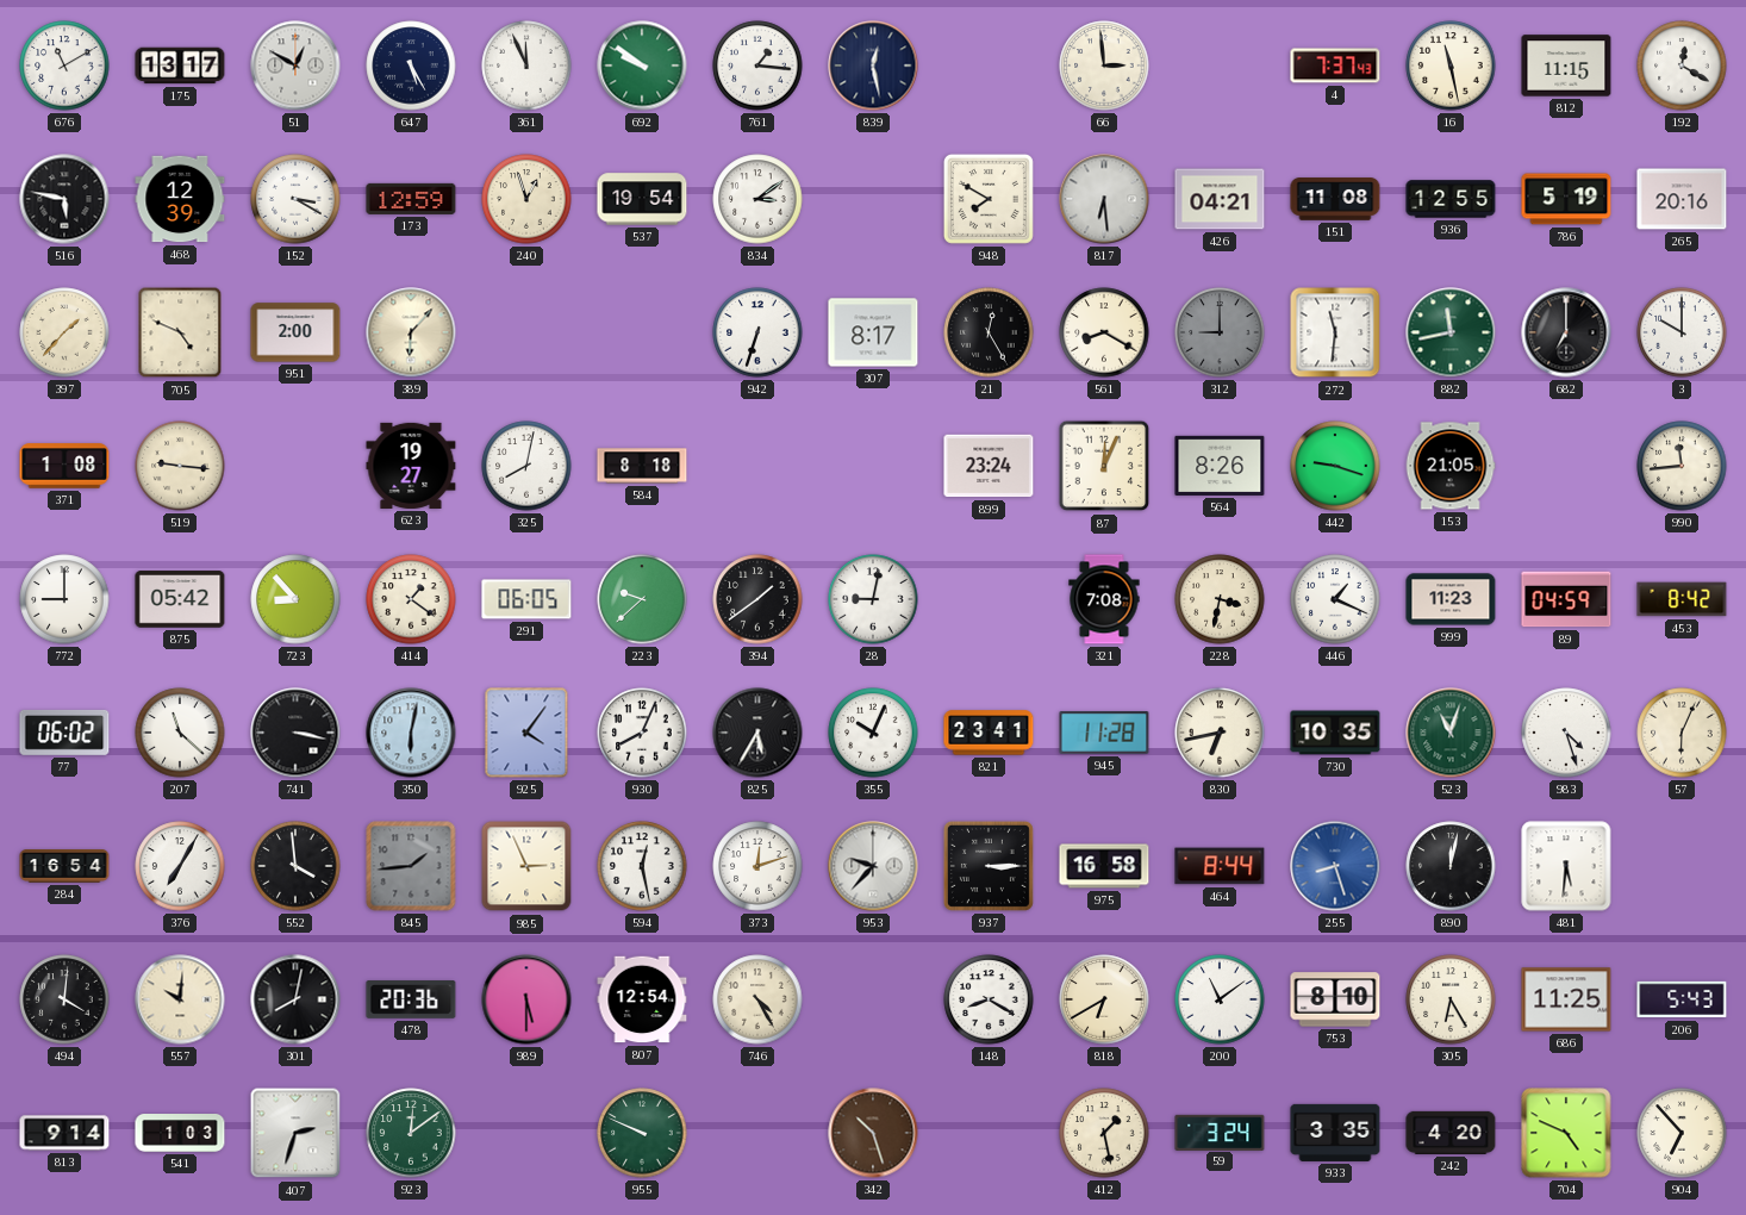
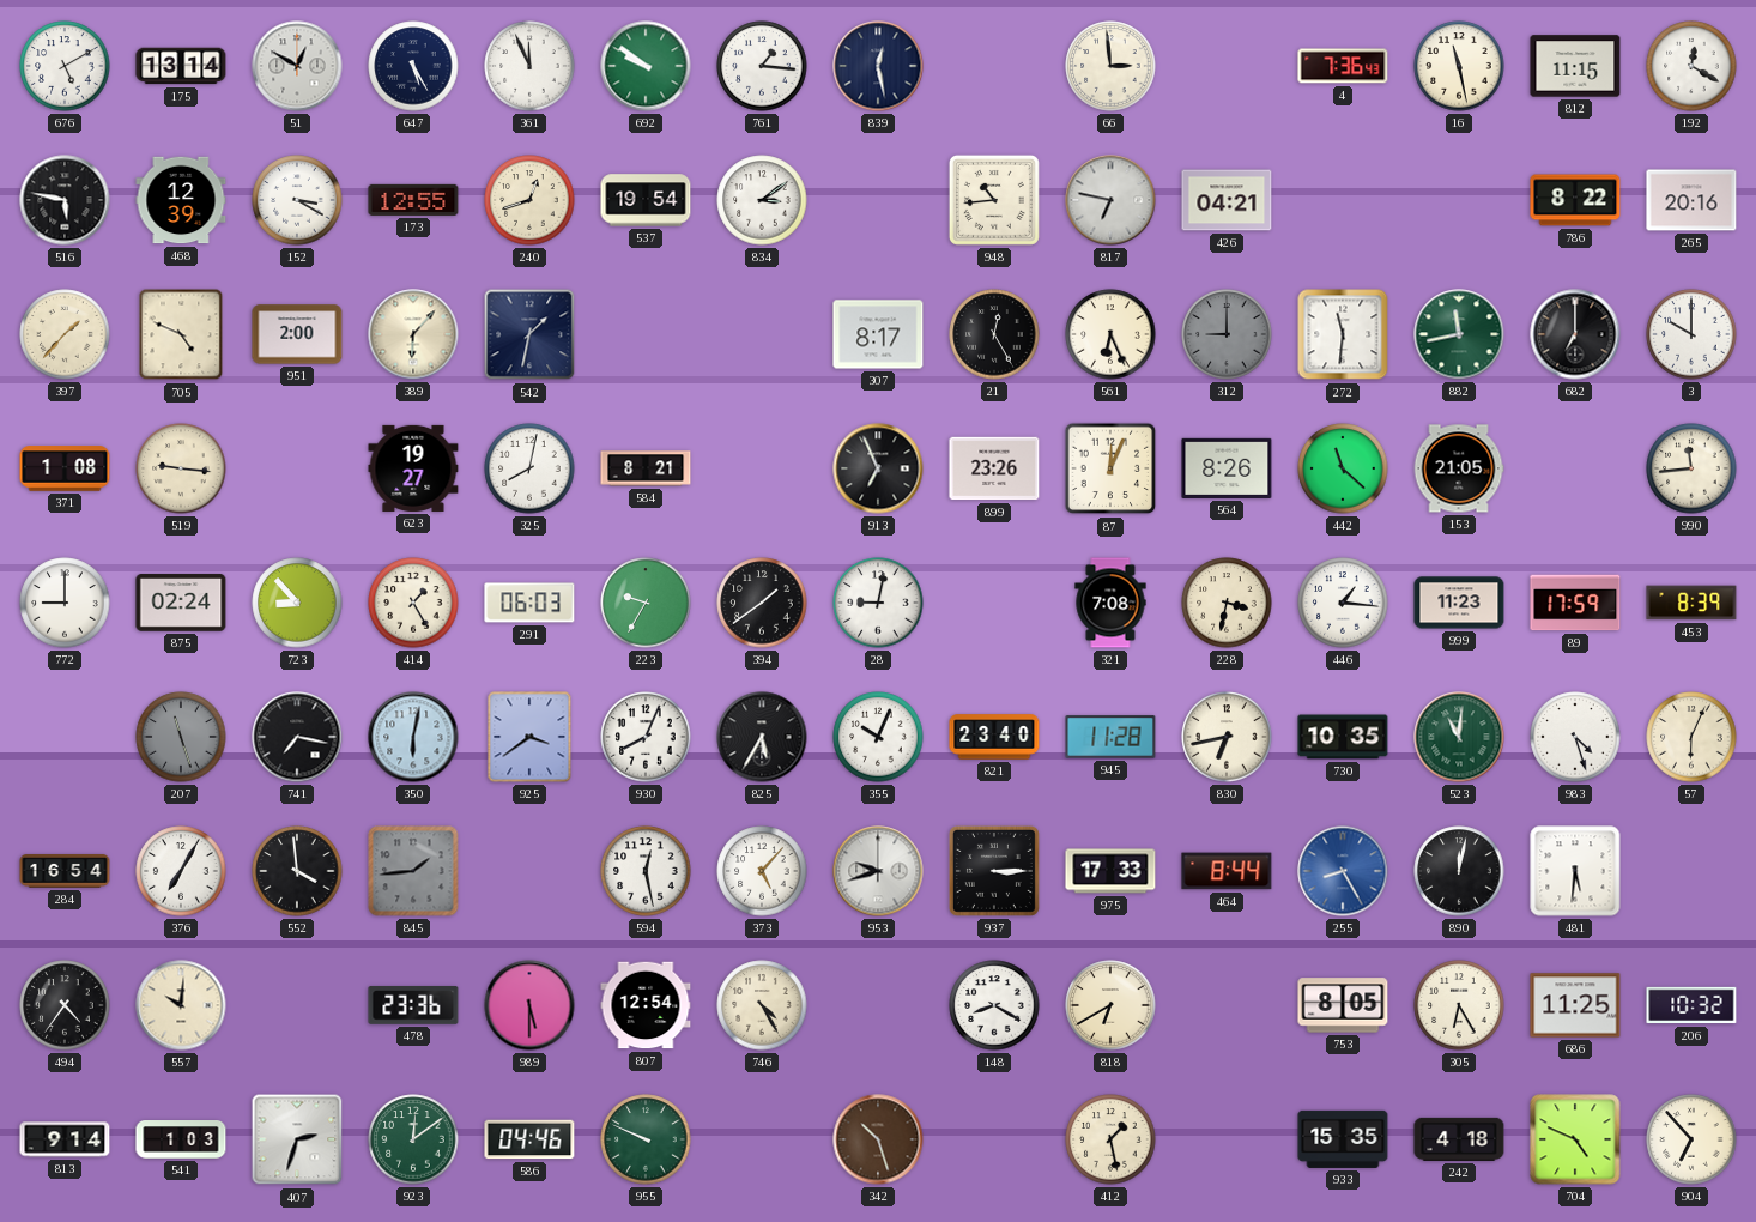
676: 11:10 -> 5:10
175: 13:17 -> 13:14
4: 7:37 -> 7:36
173: 12:59 -> 12:55
240: 12:57 -> 12:42
948: 7:50 -> 10:44
817: 6:29 -> 6:47
151: 11:08 -> none
936: 12:55 -> none
786: 5:19 -> 8:22
542: none -> 1:32
942: 6:33 -> none
561: 8:20 -> 6:26
584: 8:18 -> 8:21
913: none -> 6:56
899: 23:24 -> 23:26
442: 9:18 -> 11:22
875: 05:42 -> 02:24
414: 1:21 -> 1:25
291: 06:05 -> 06:03
223: 9:38 -> 9:35
446: 1:19 -> 1:16
89: 04:59 -> 17:59
453: 8:42 -> 8:39
77: 06:02 -> none
207: 11:22 -> 11:27
207 dial: white -> grey
741: 3:17 -> 7:17
925: 4:06 -> 3:39
821: 23:41 -> 23:40
523: 11:03 -> 11:01
985: 2:56 -> none
373: 12:12 -> 5:07
953: 9:37 -> 9:42
975: 16:58 -> 17:33
255: 8:27 -> 8:25
494: 4:01 -> 4:36
301: 8:02 -> none
478: 20:36 -> 23:36
200: 11:09 -> none
753: 8:10 -> 8:05
206: 5:43 -> 10:32
586: none -> 04:46
59: 3:24 -> none
933: 3:35 -> 15:35
242: 4:20 -> 4:18
